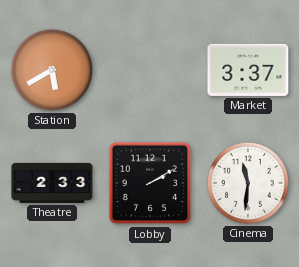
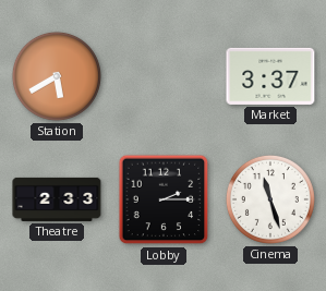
Lobby: 2:10 -> 2:15
Cinema: 11:31 -> 11:27
